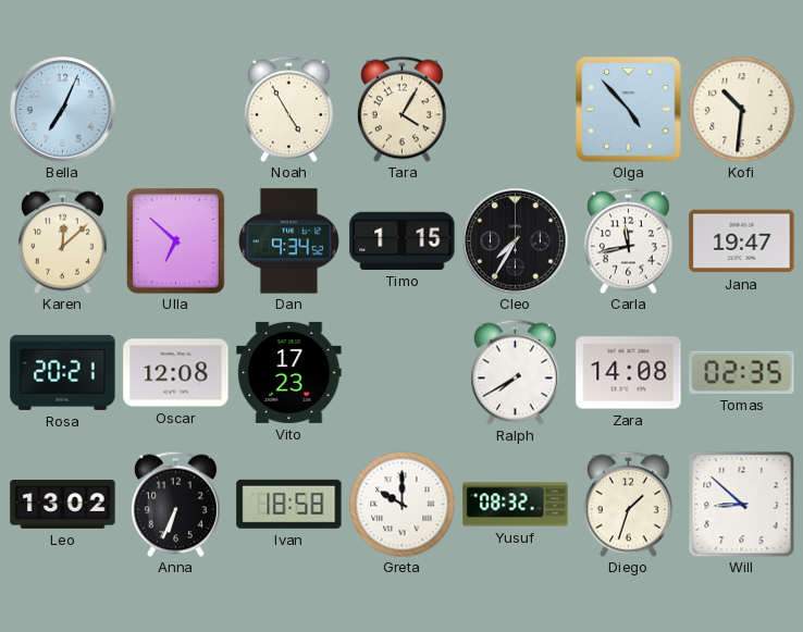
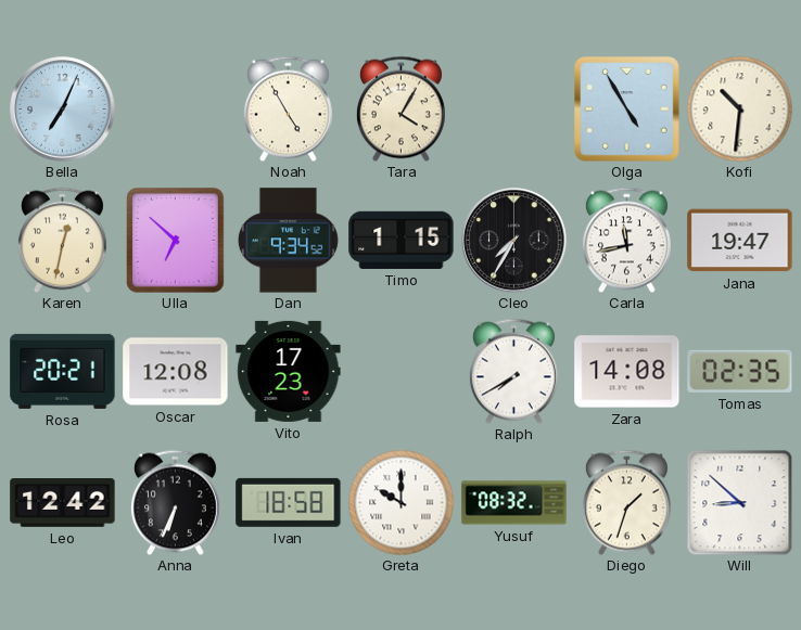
Olga: 4:53 -> 4:55
Karen: 12:08 -> 12:32
Leo: 13:02 -> 12:42
